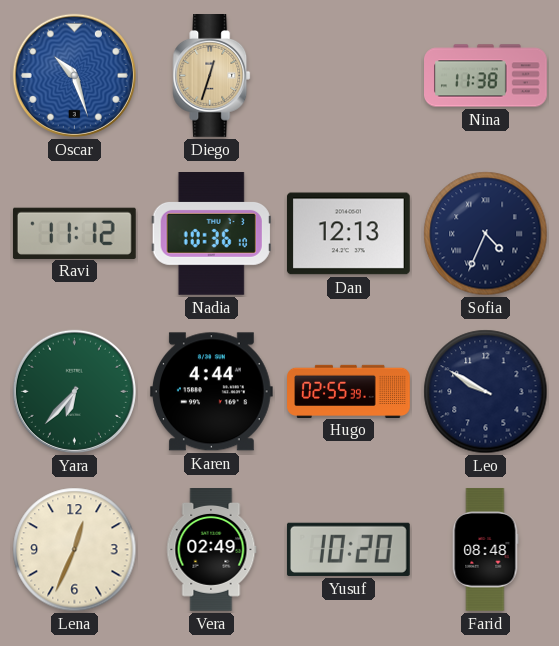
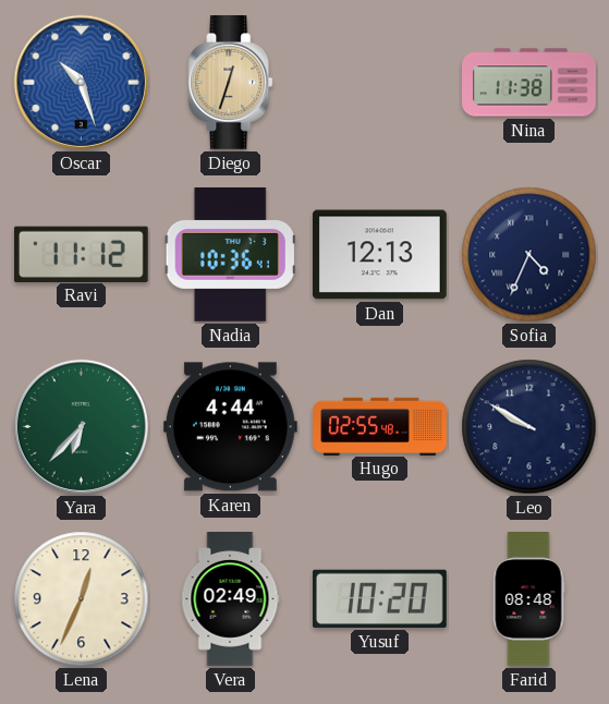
Nadia: 10:36:10 -> 10:36:41
Hugo: 02:55:39 -> 02:55:48
